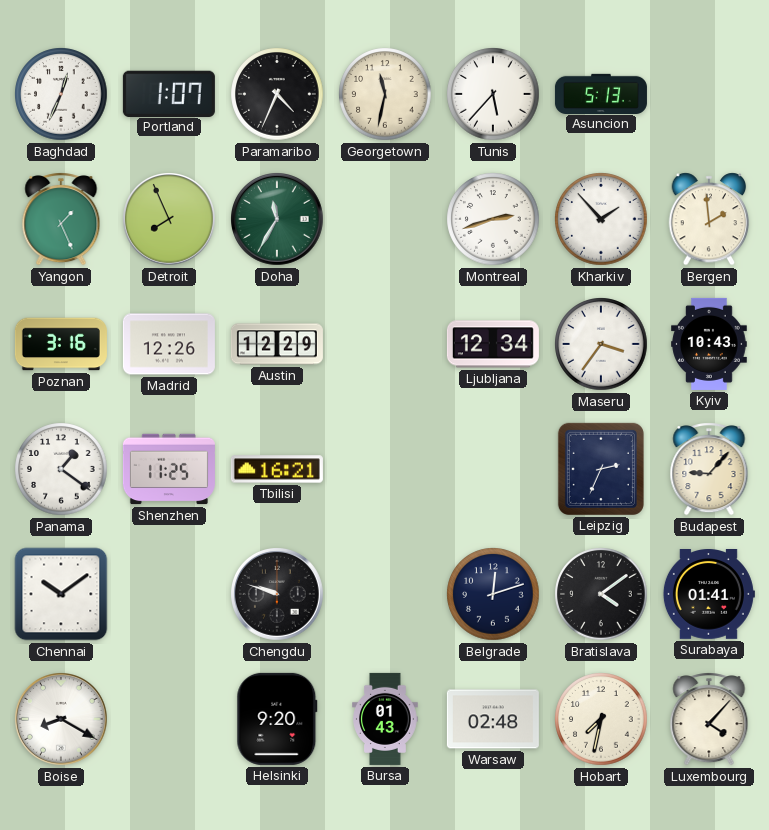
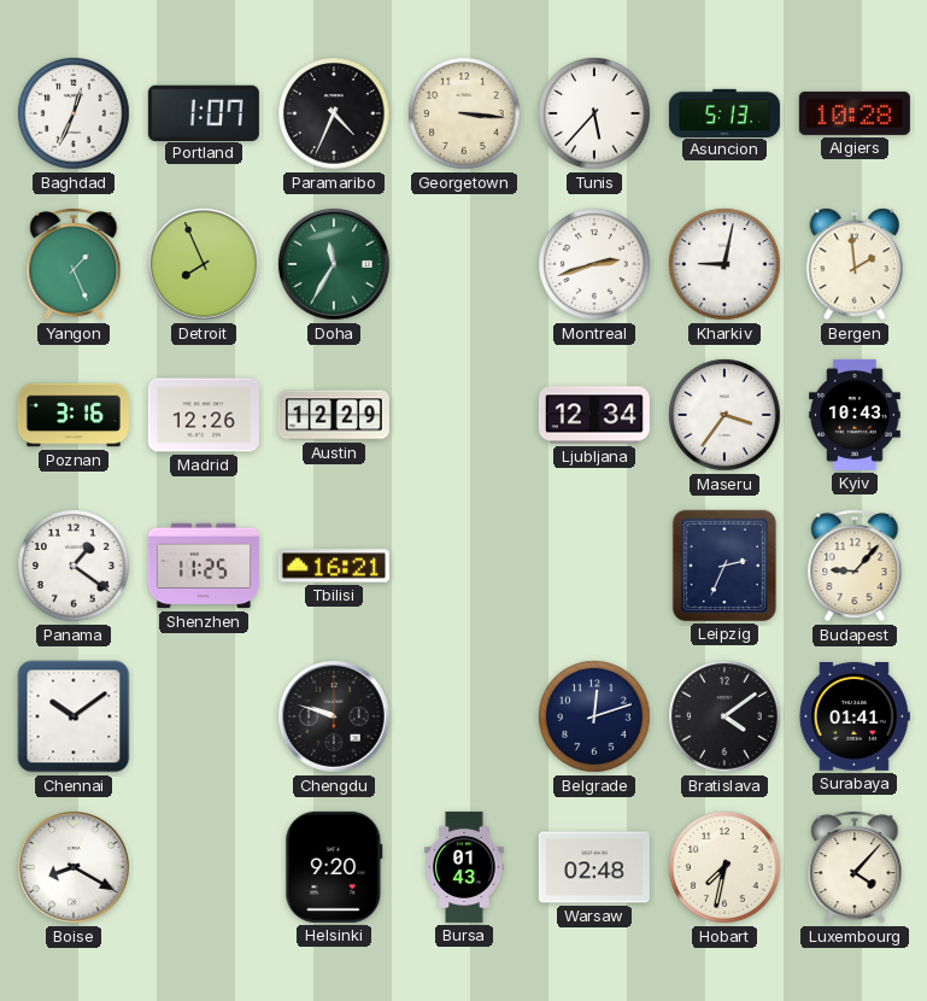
Georgetown: 11:32 -> 3:16
Algiers: none -> 10:28
Kharkiv: 1:53 -> 9:02
